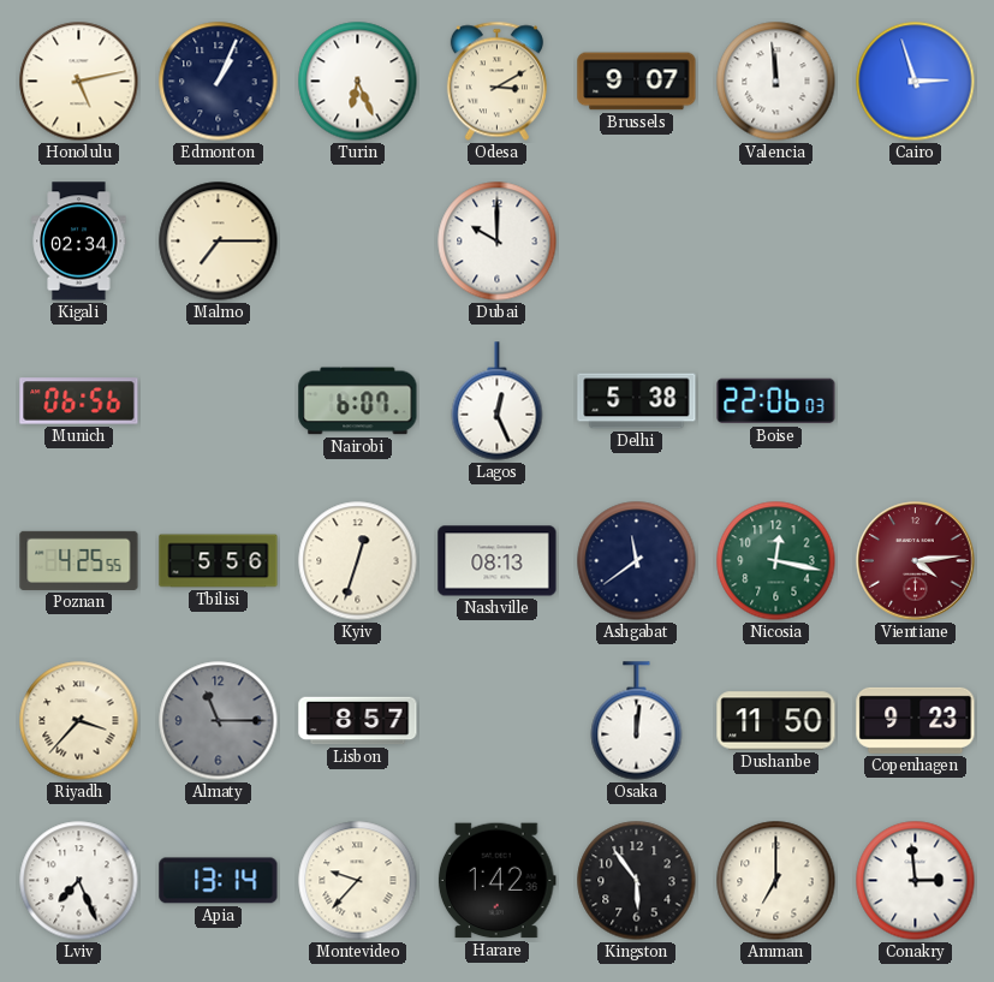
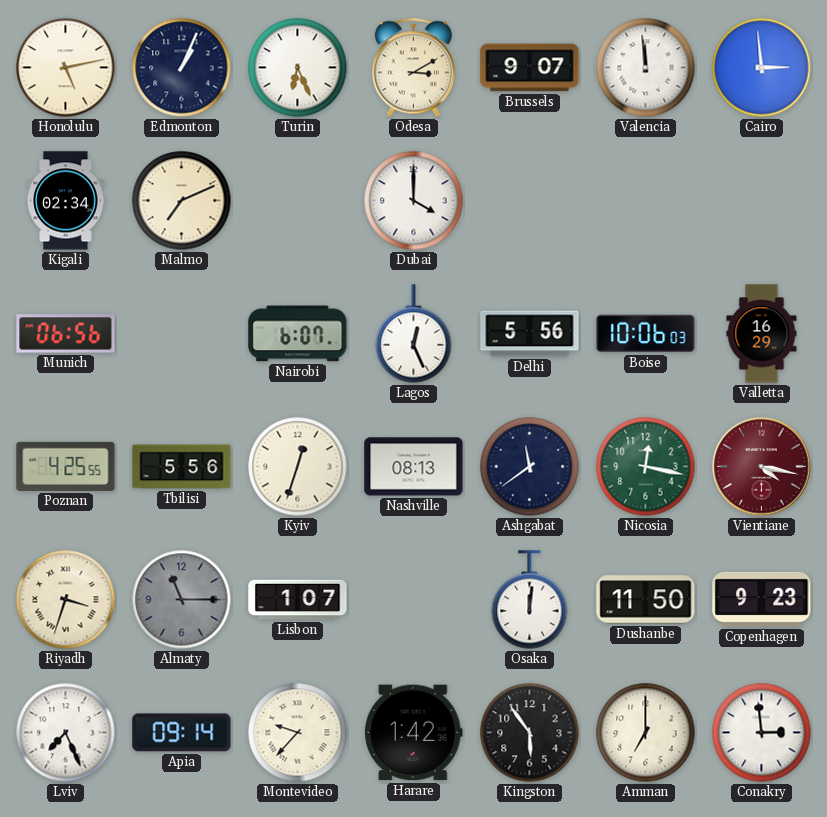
Cairo: 2:57 -> 2:59
Malmo: 7:15 -> 7:11
Dubai: 10:00 -> 4:00
Delhi: 5:38 -> 5:56
Boise: 22:06 -> 10:06
Valletta: none -> 16:29
Vientiane: 4:14 -> 4:17
Riyadh: 3:37 -> 3:33
Lisbon: 8:57 -> 1:07
Apia: 13:14 -> 09:14
